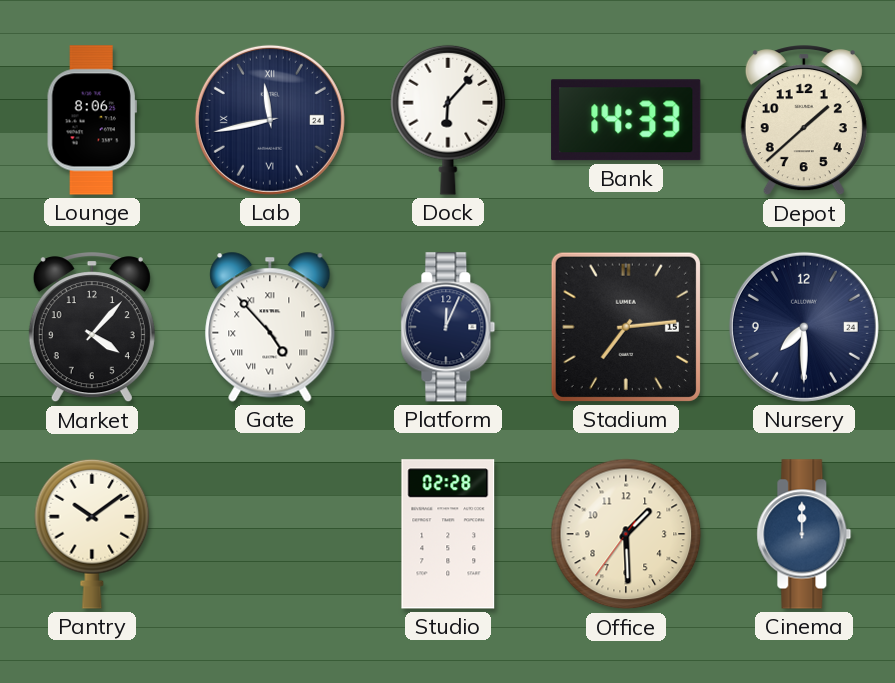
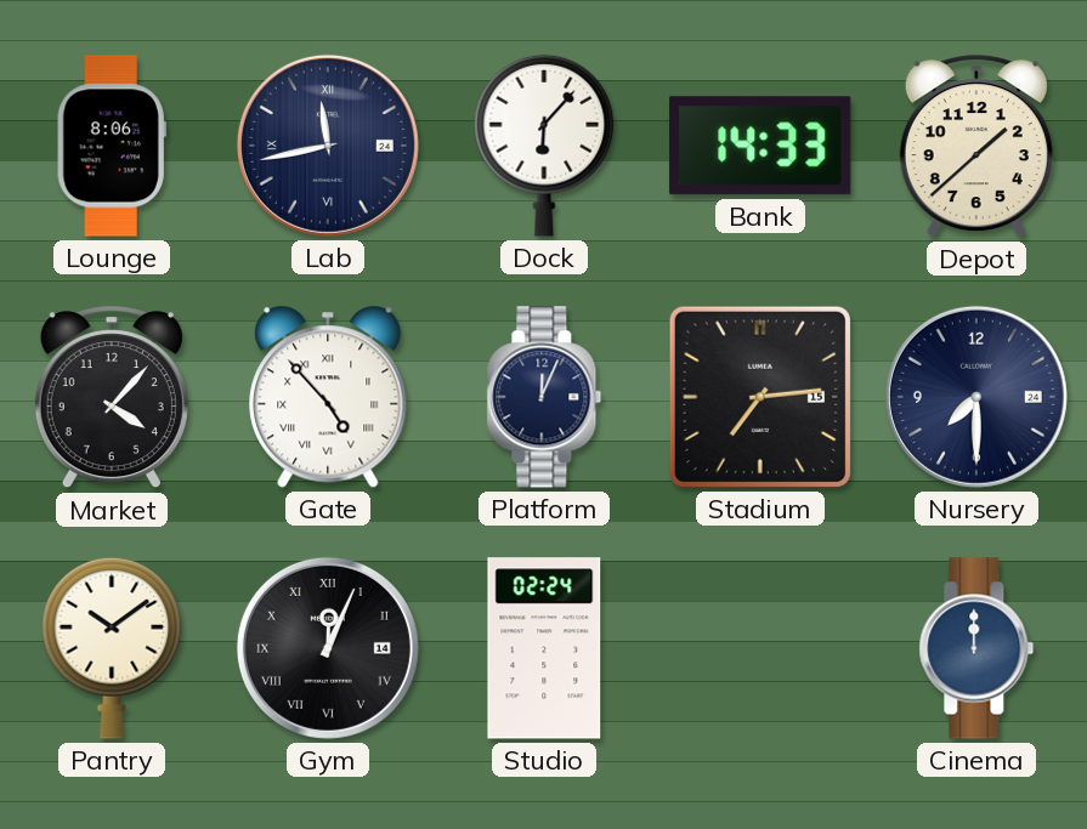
Gym: none -> 12:04
Studio: 02:28 -> 02:24
Office: 1:29 -> none
